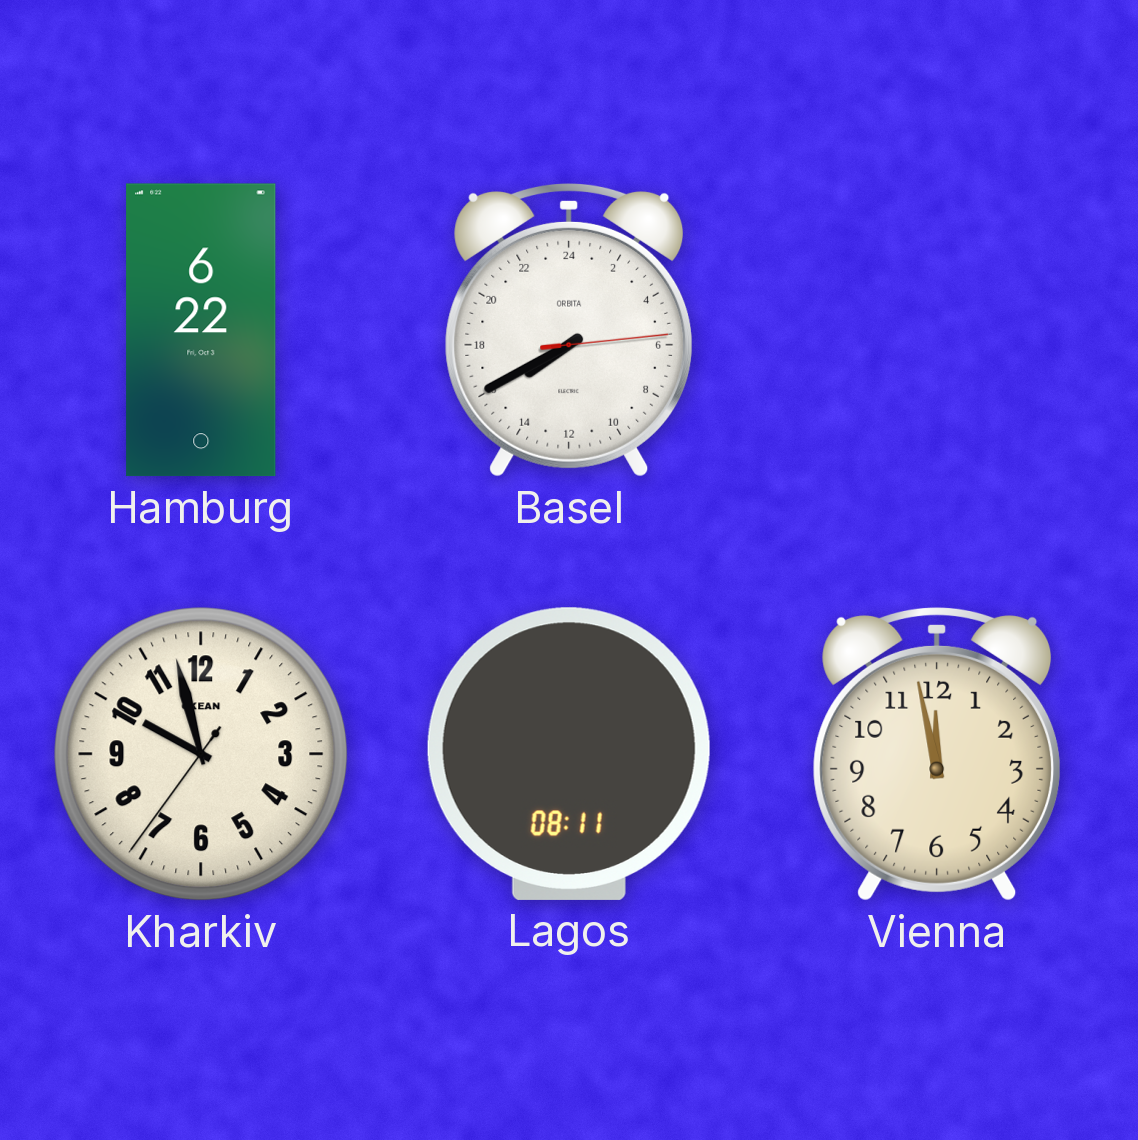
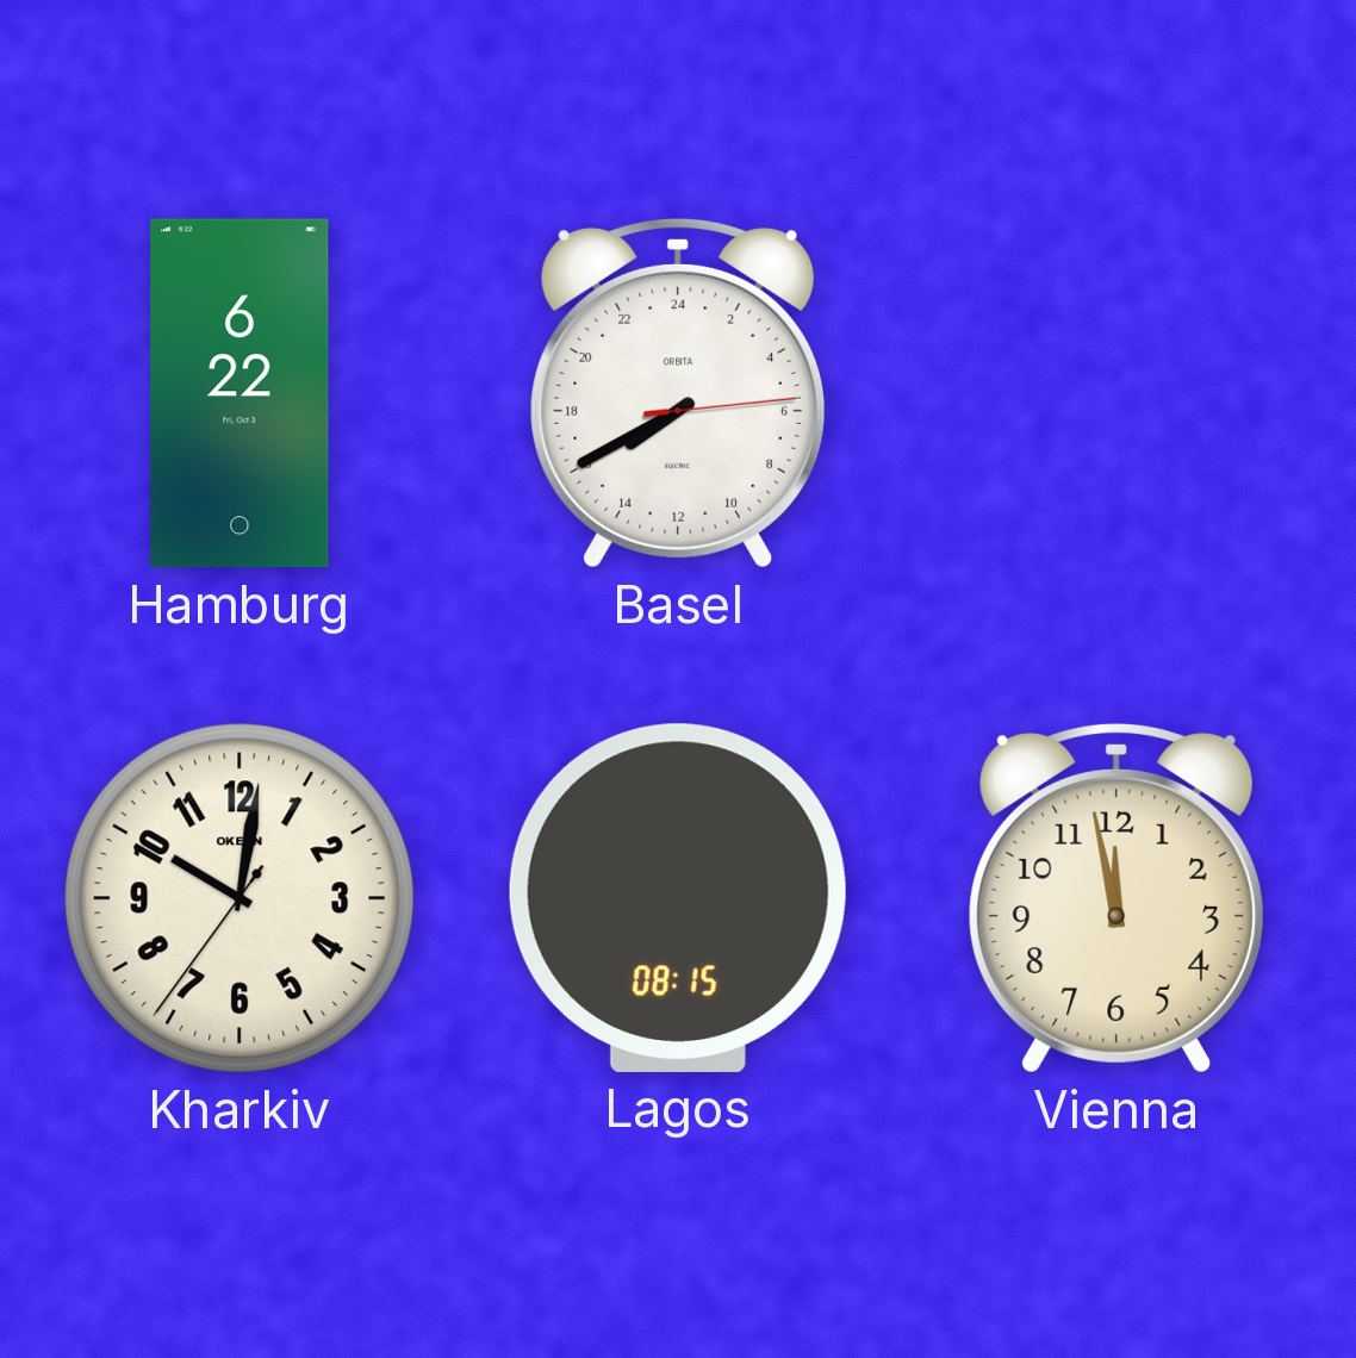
Kharkiv: 9:57 -> 10:01
Lagos: 08:11 -> 08:15
